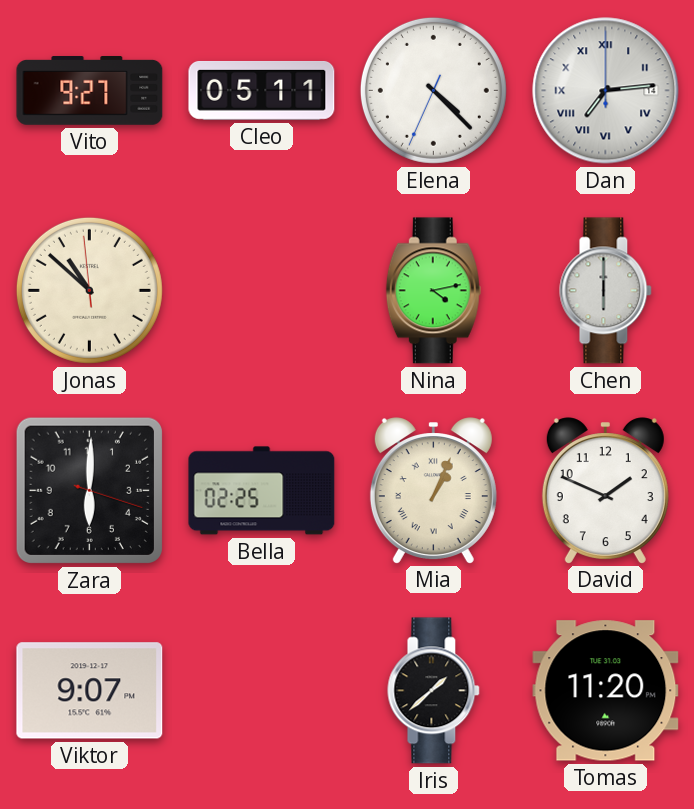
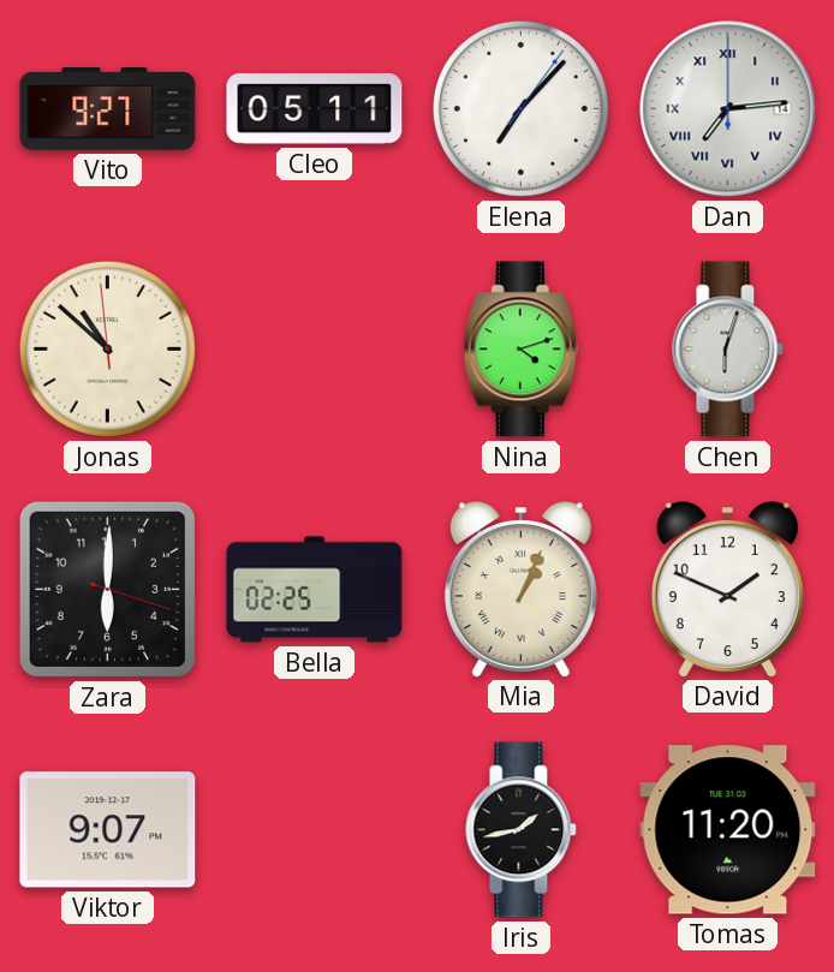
Elena: 4:22 -> 7:07
Nina: 4:13 -> 4:12
Chen: 6:00 -> 6:03
Iris: 1:38 -> 1:43
